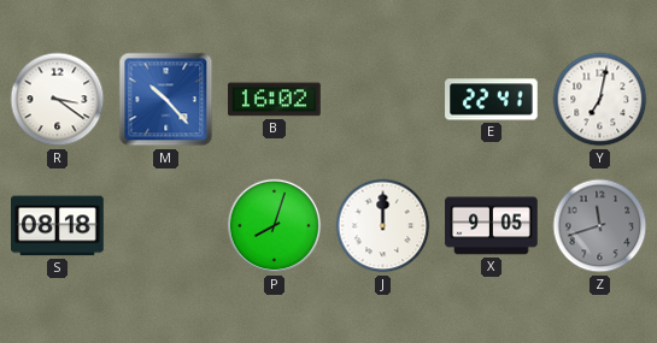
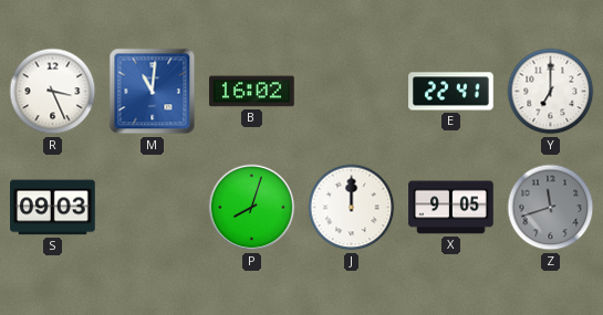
R: 3:21 -> 3:26
M: 10:23 -> 11:01
Y: 7:02 -> 7:00
S: 08:18 -> 09:03
